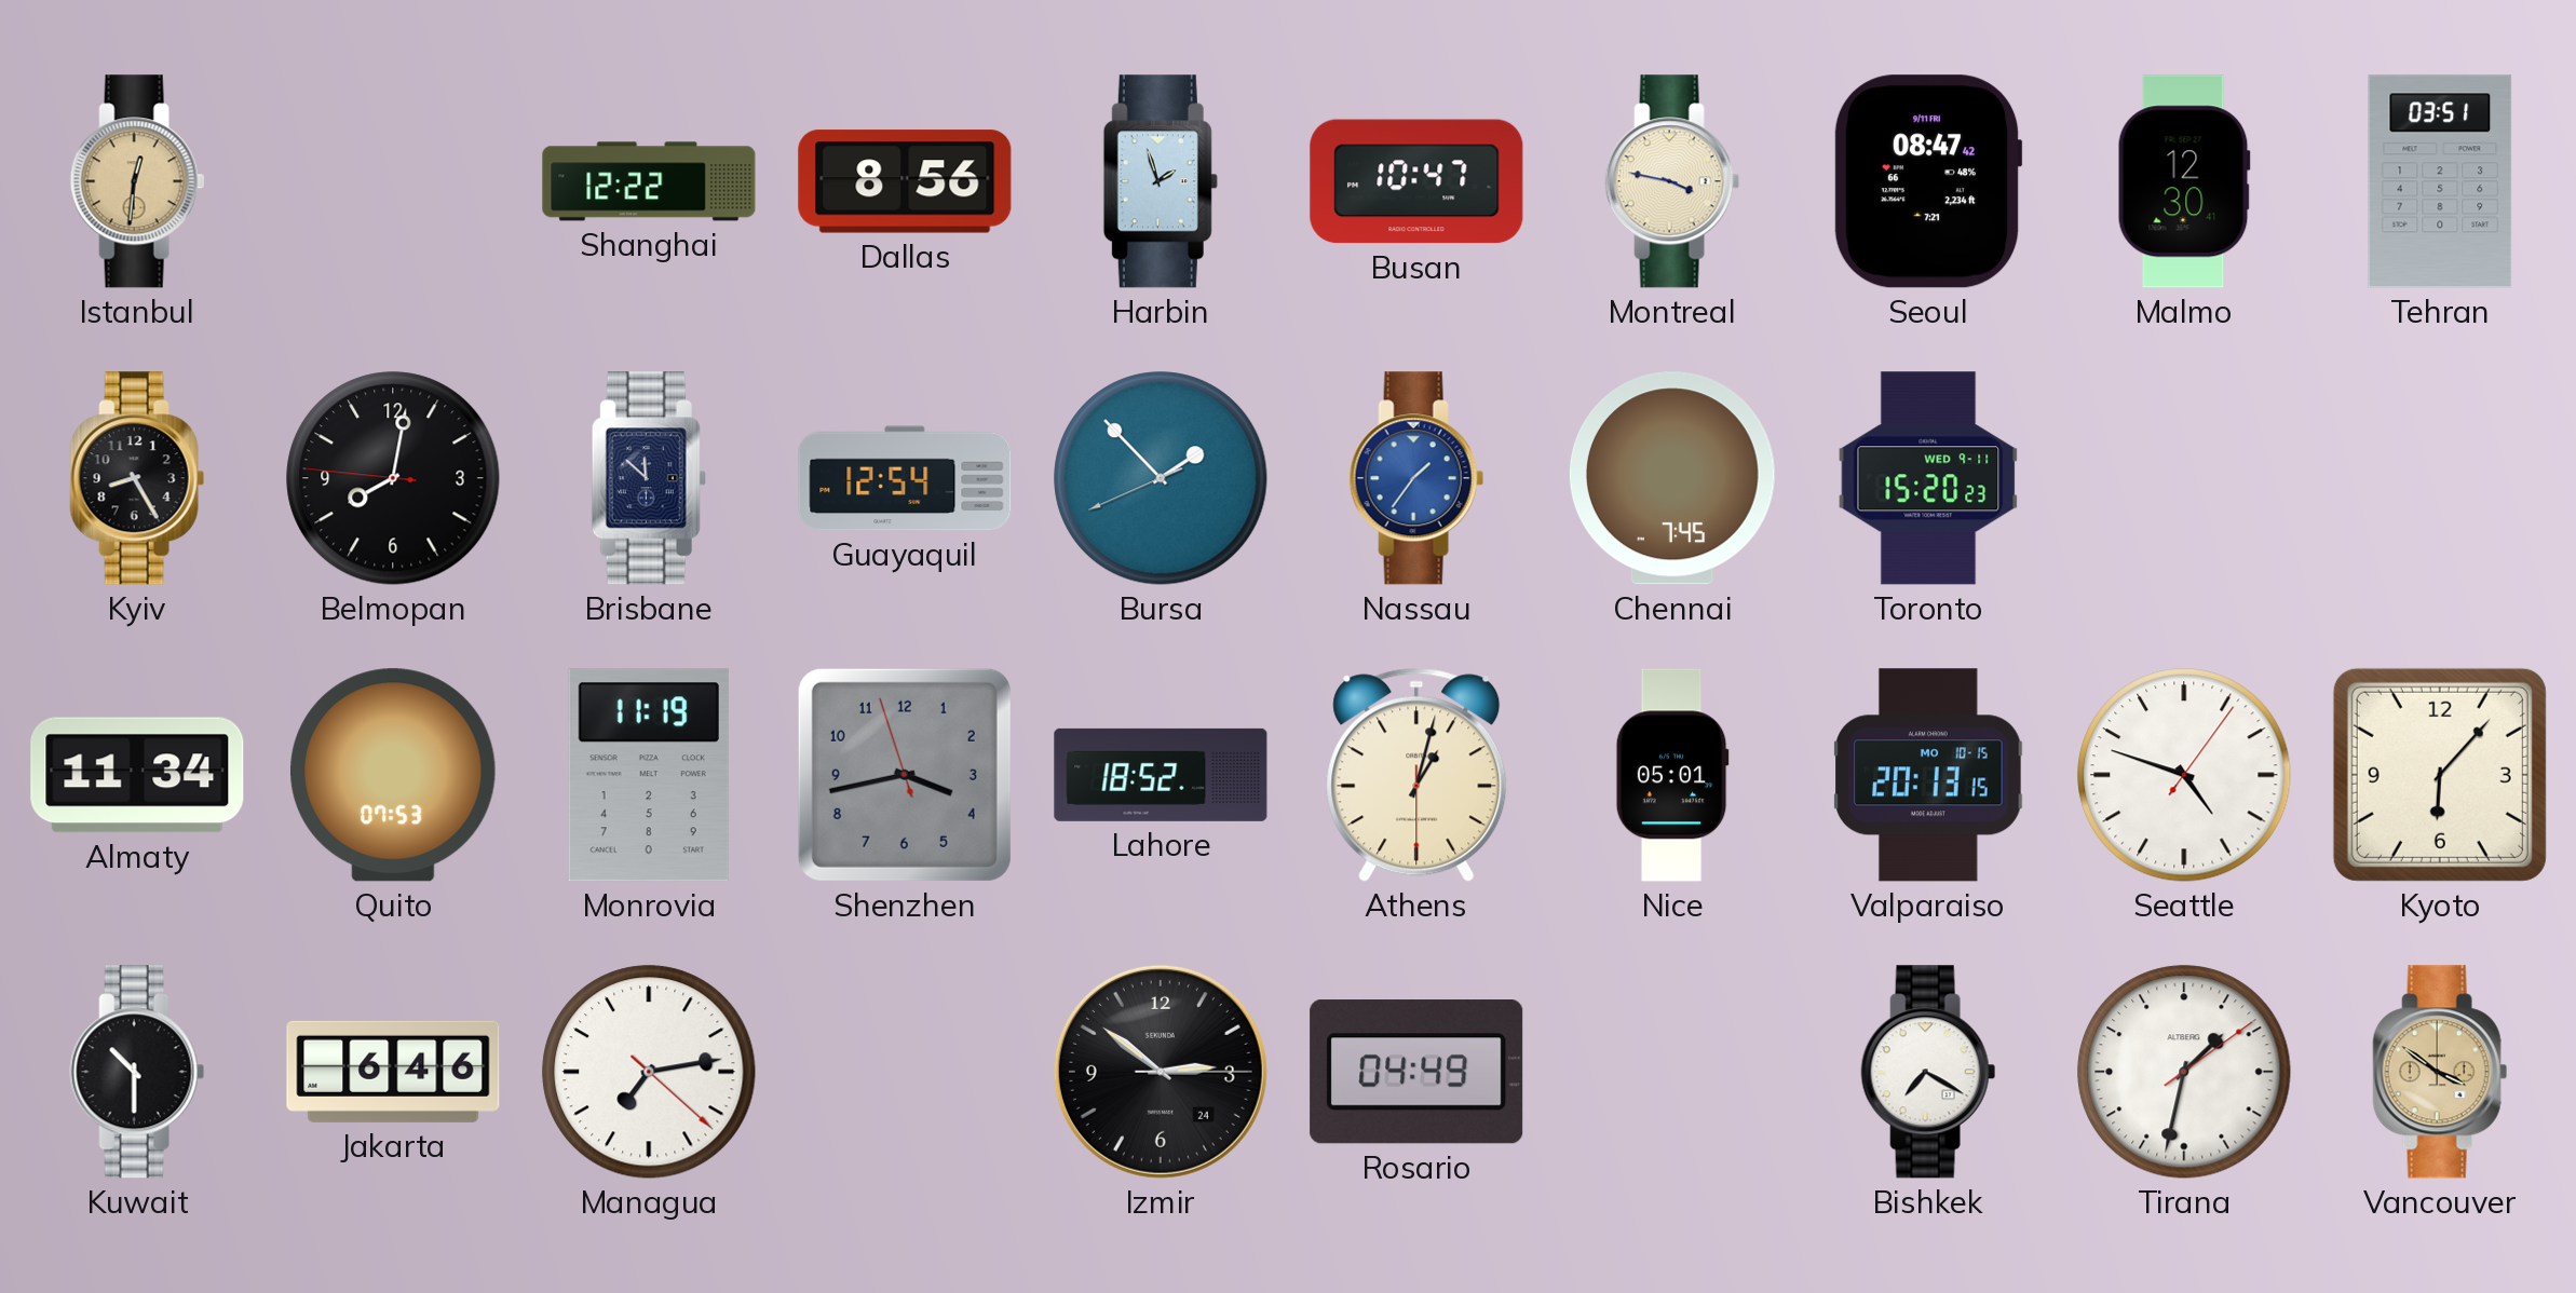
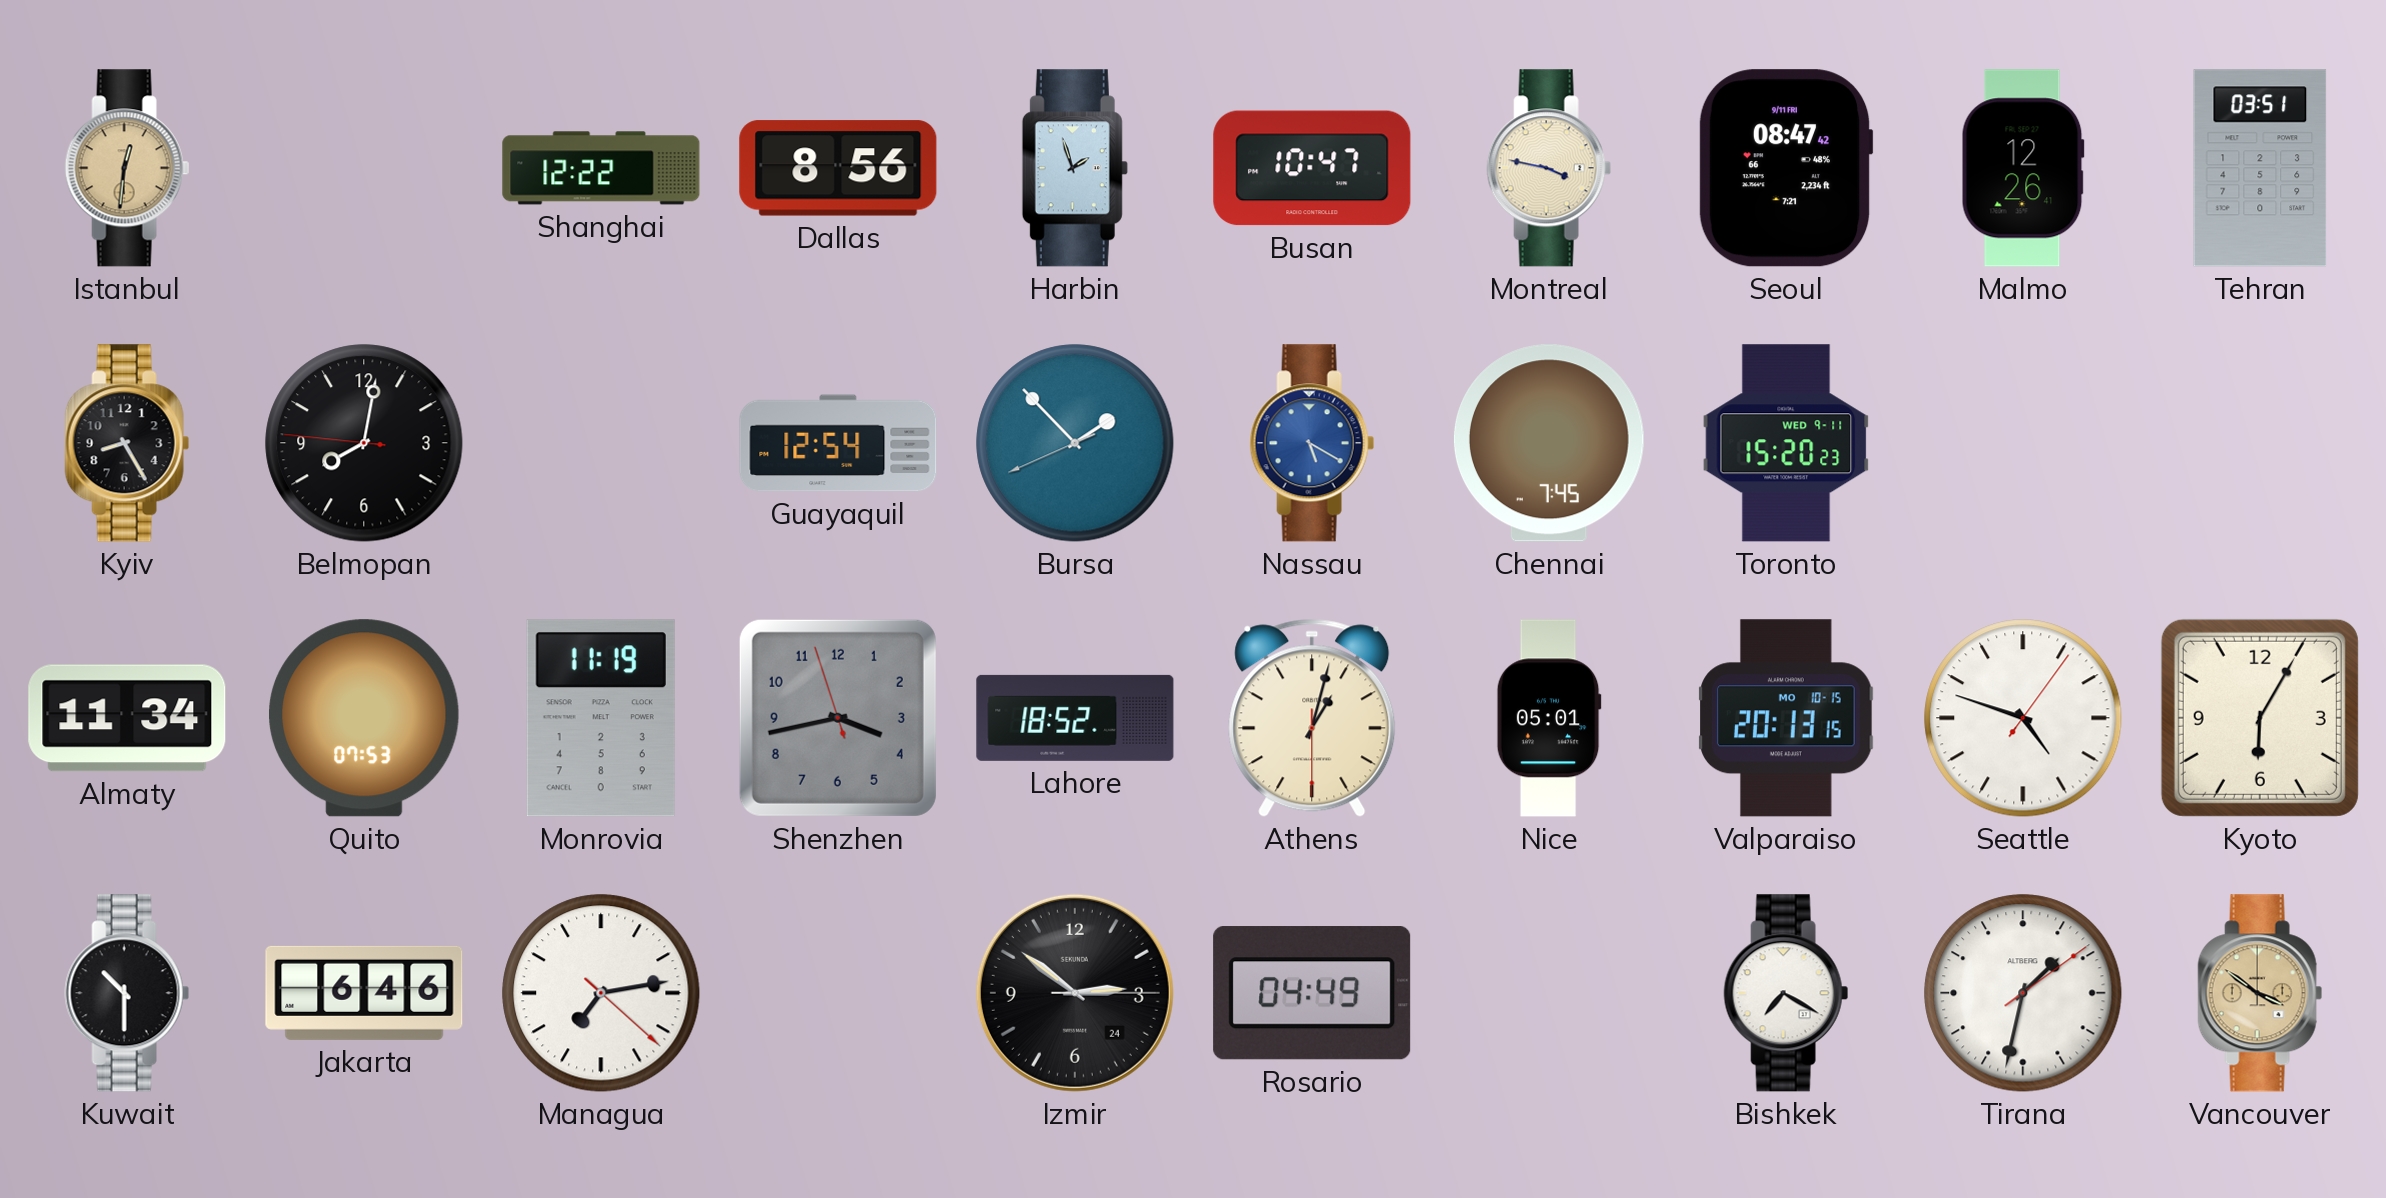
Malmo: 12:30 -> 12:26
Brisbane: 11:52 -> none
Nassau: 1:36 -> 5:20
Kyoto: 6:07 -> 6:05
